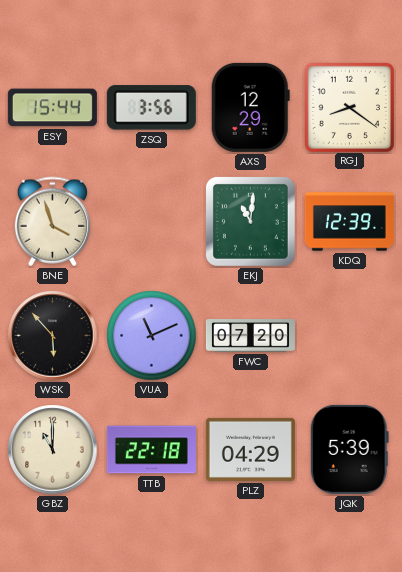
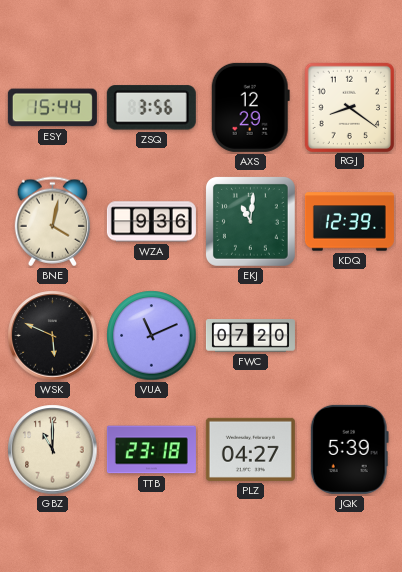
BNE: 3:57 -> 4:02
WZA: none -> 9:36
WSK: 5:53 -> 5:49
TTB: 22:18 -> 23:18
PLZ: 04:29 -> 04:27
